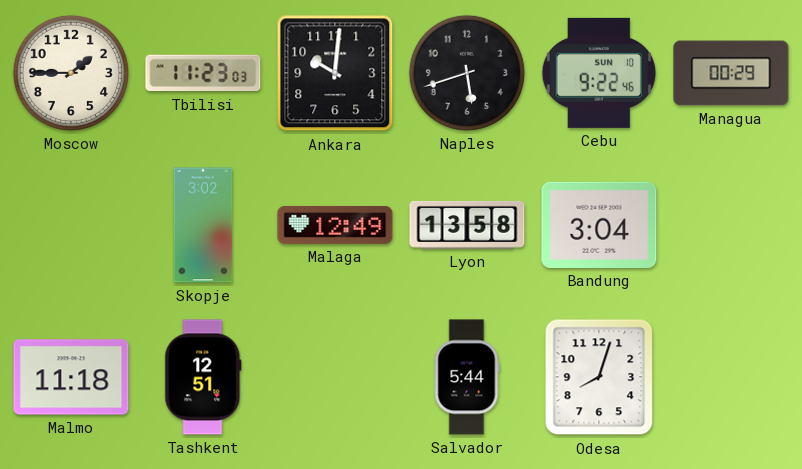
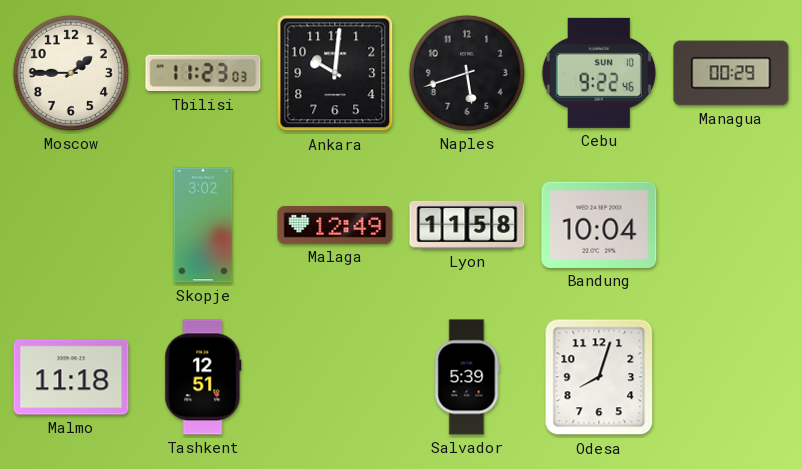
Lyon: 13:58 -> 11:58
Bandung: 3:04 -> 10:04
Salvador: 5:44 -> 5:39
